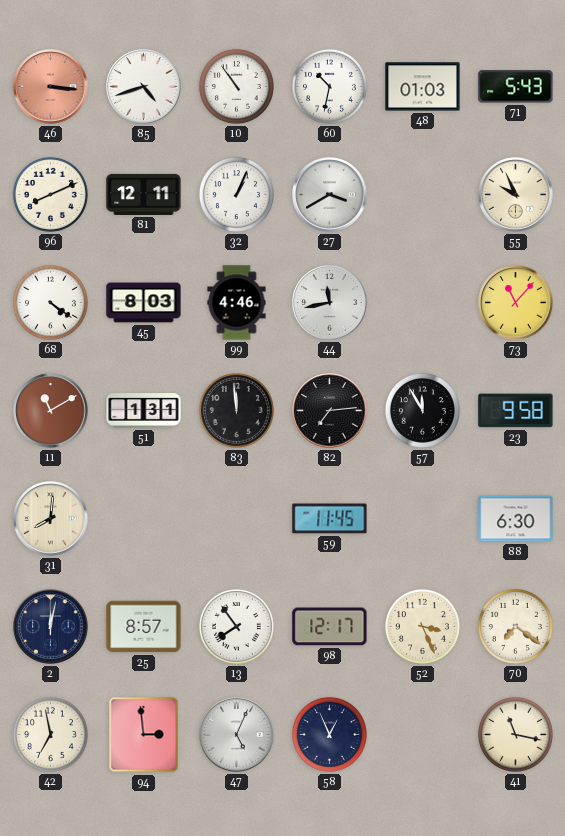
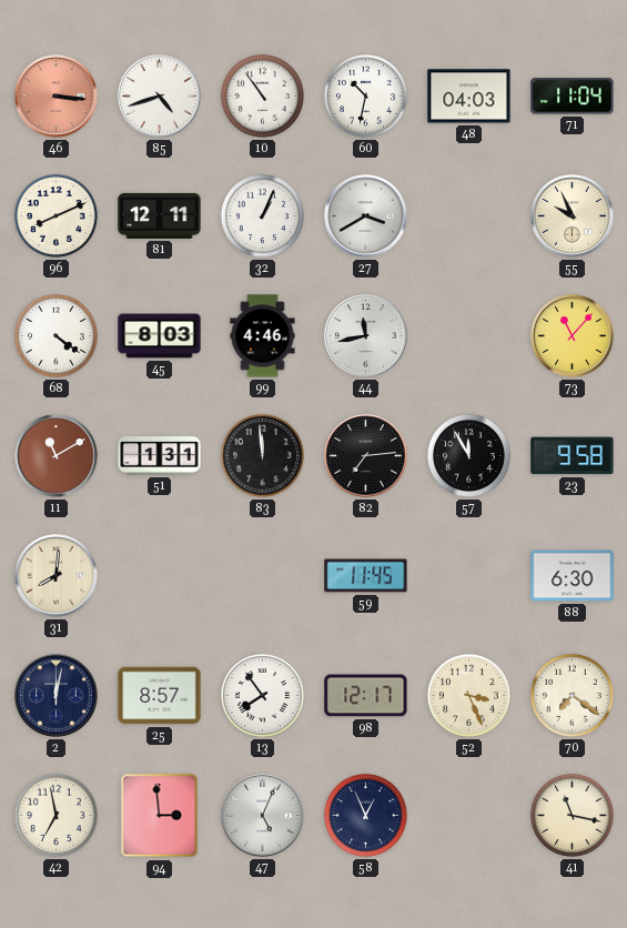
48: 01:03 -> 04:03
71: 5:43 -> 11:04
